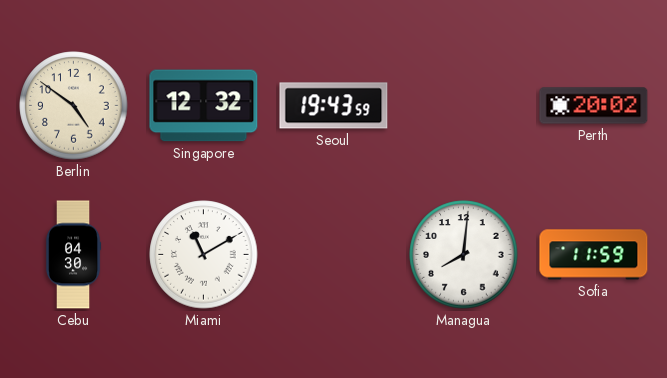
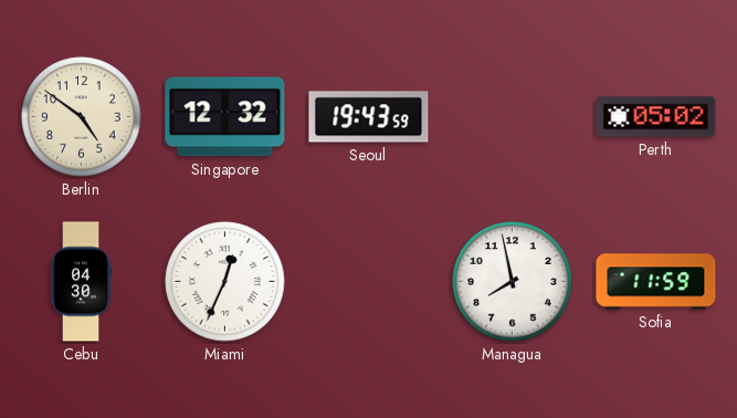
Perth: 20:02 -> 05:02
Miami: 11:10 -> 12:34
Managua: 8:01 -> 7:58
